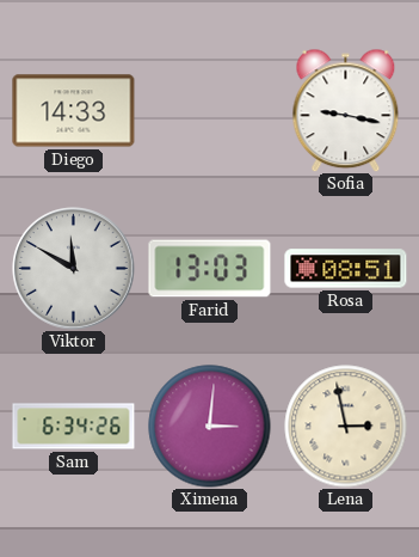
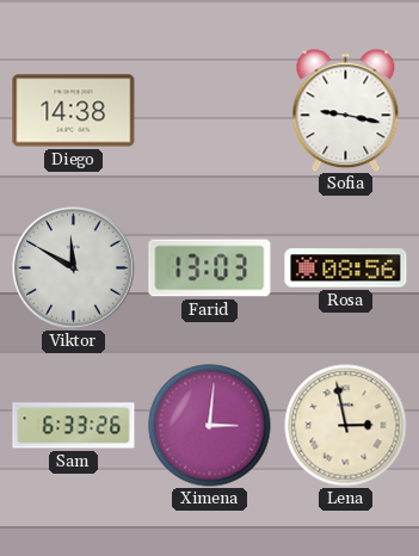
Diego: 14:33 -> 14:38
Rosa: 08:51 -> 08:56
Sam: 6:34 -> 6:33
